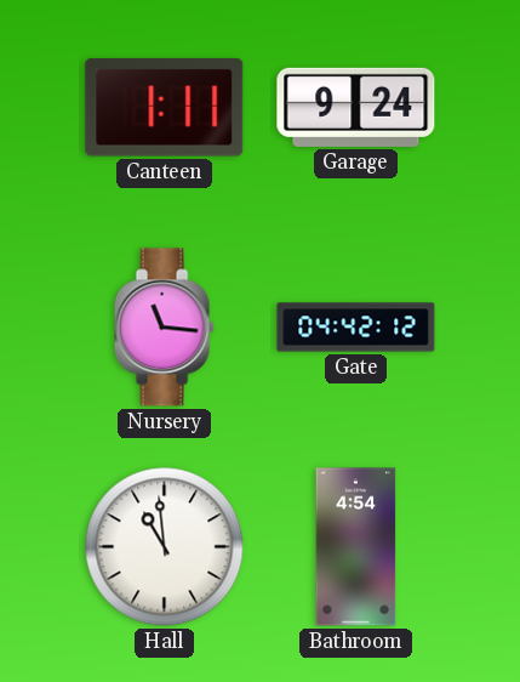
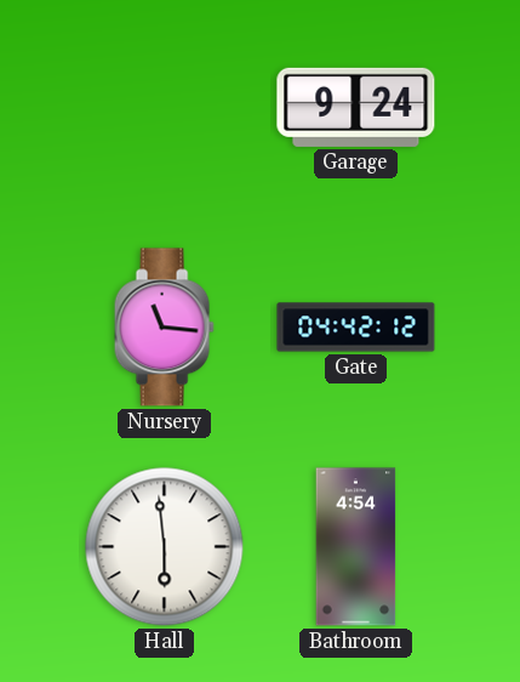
Canteen: 1:11 -> none
Hall: 10:59 -> 5:59
